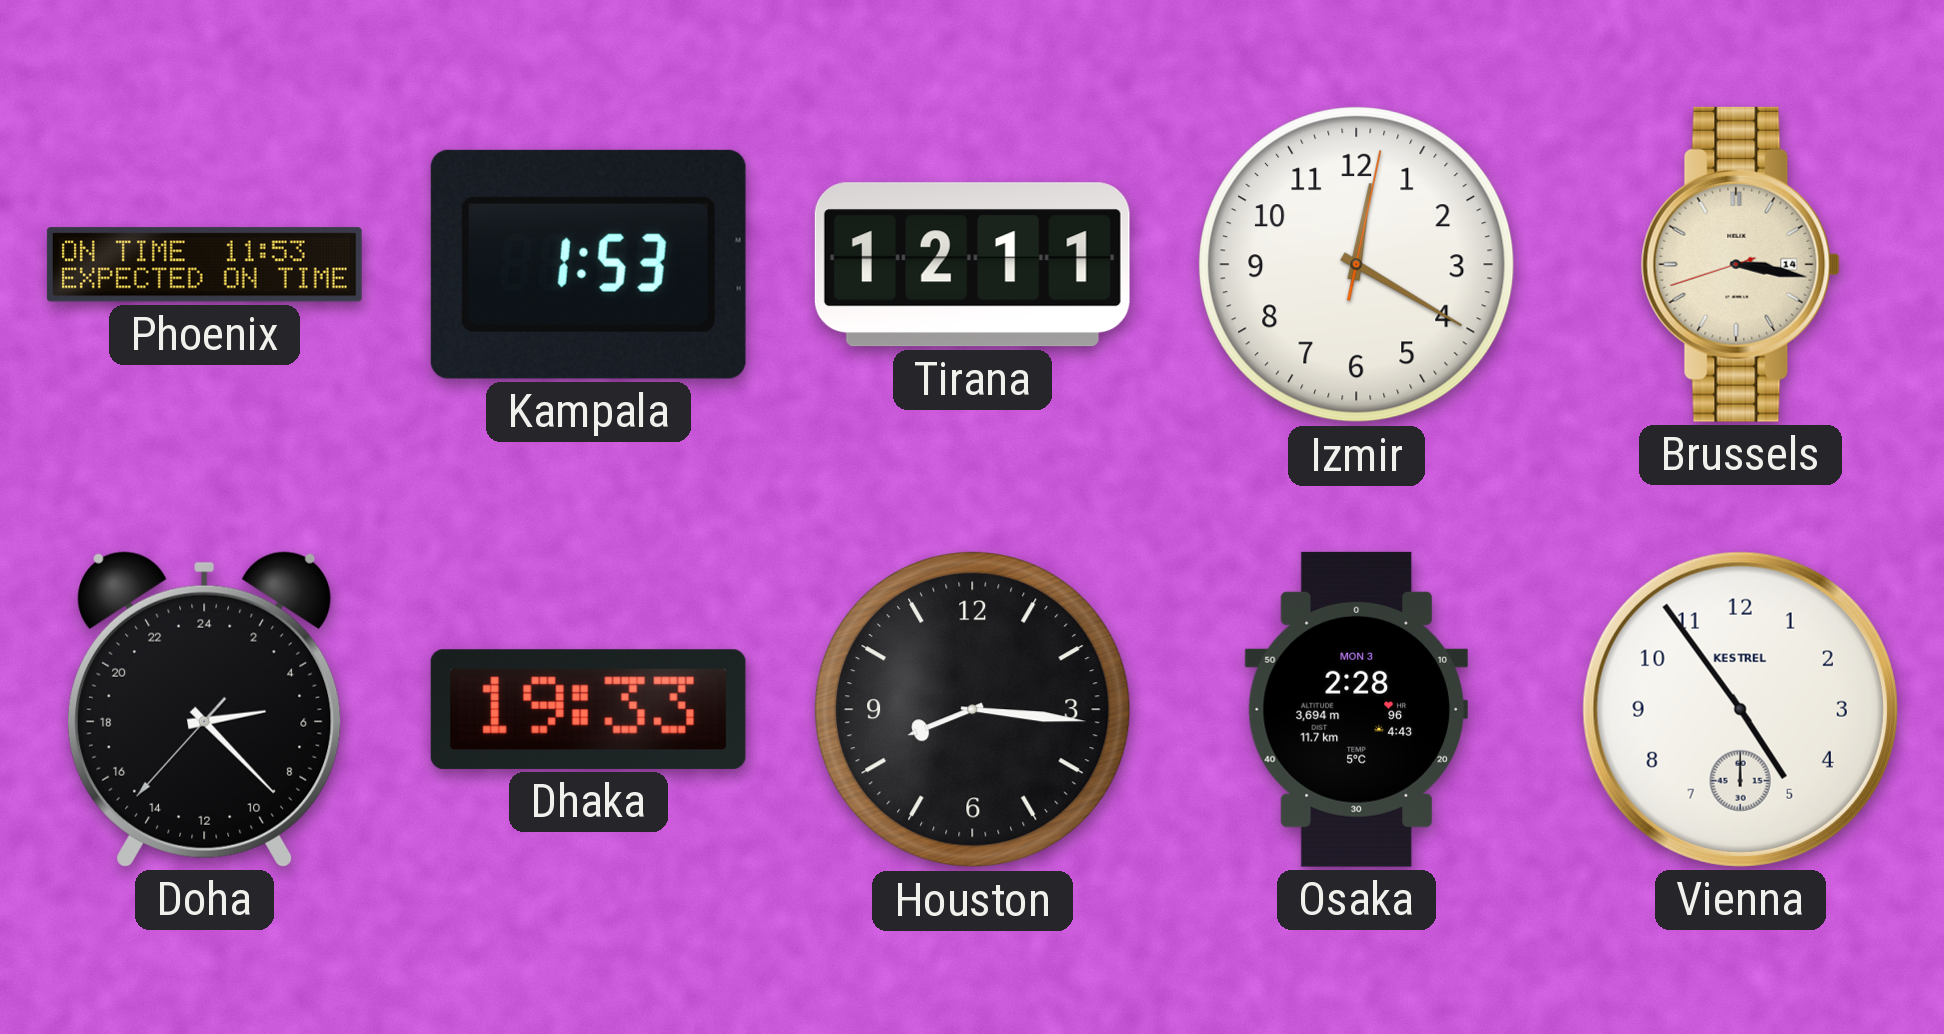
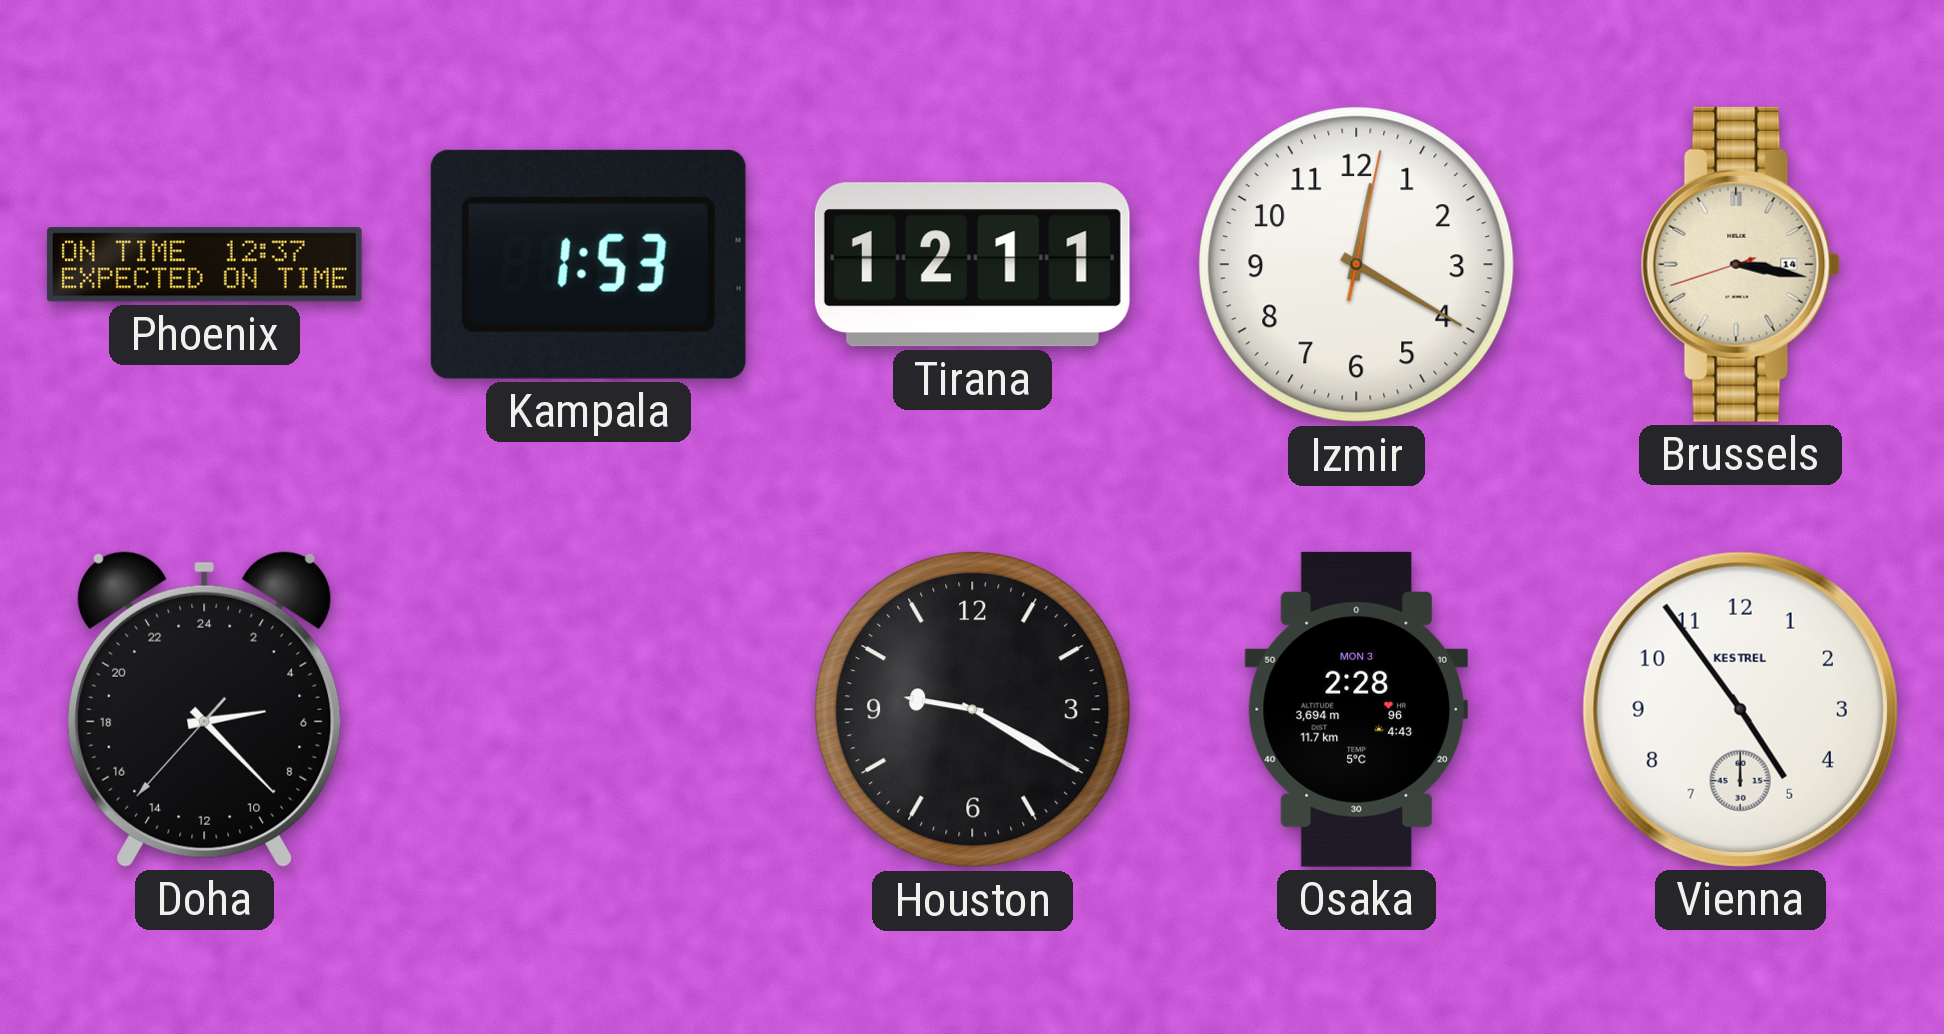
Phoenix: 11:53 -> 12:37
Dhaka: 19:33 -> none
Houston: 8:16 -> 9:20
